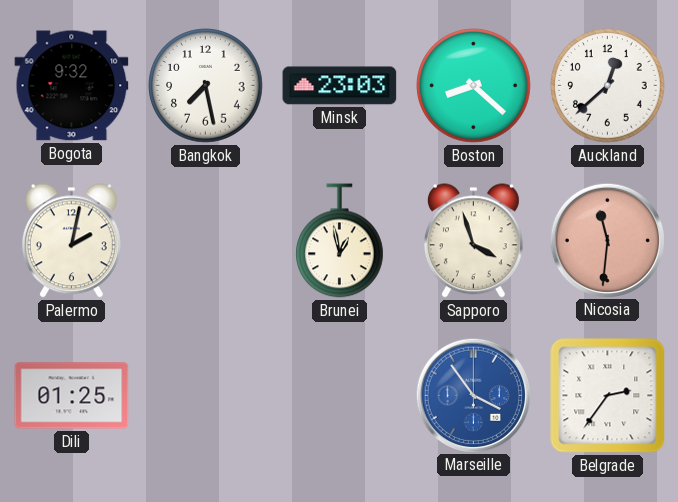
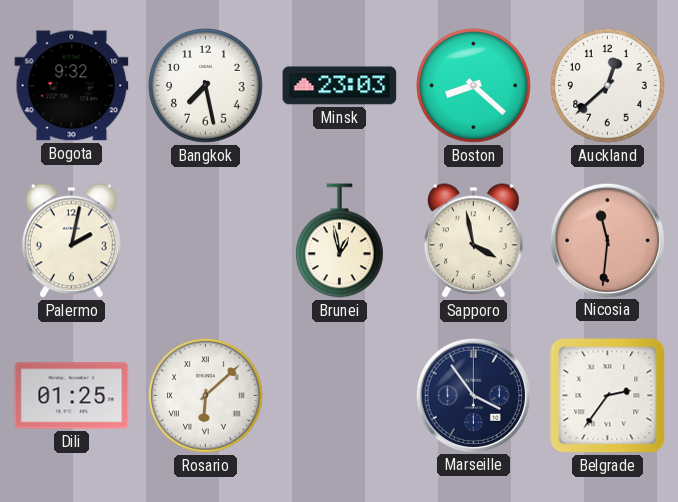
Sapporo: 3:57 -> 3:58
Rosario: none -> 6:08
Marseille dial: blue -> navy
